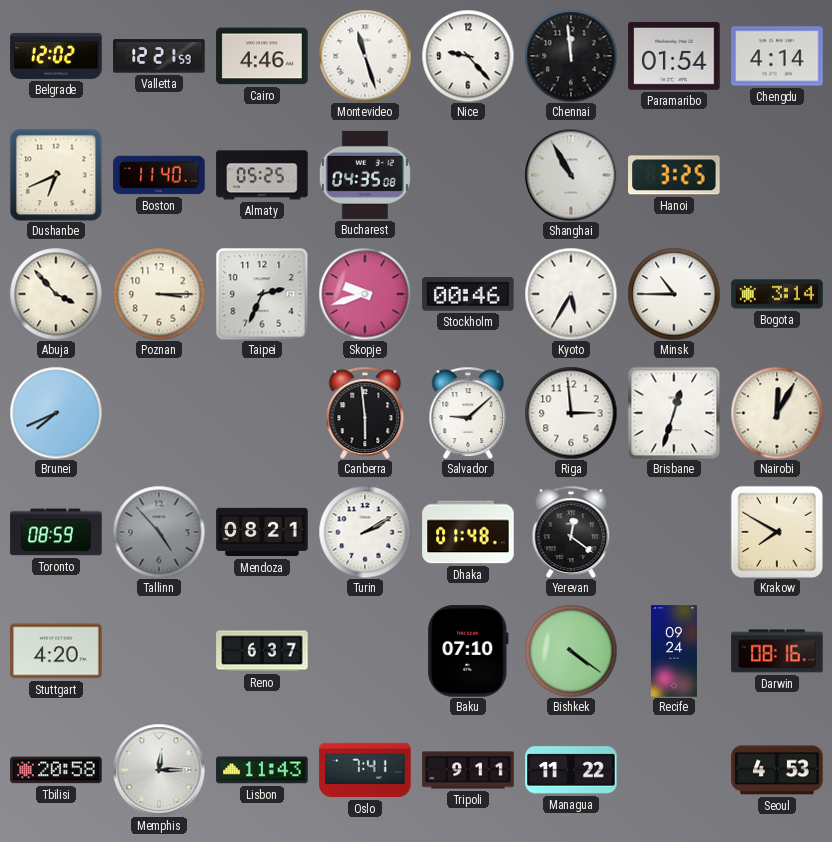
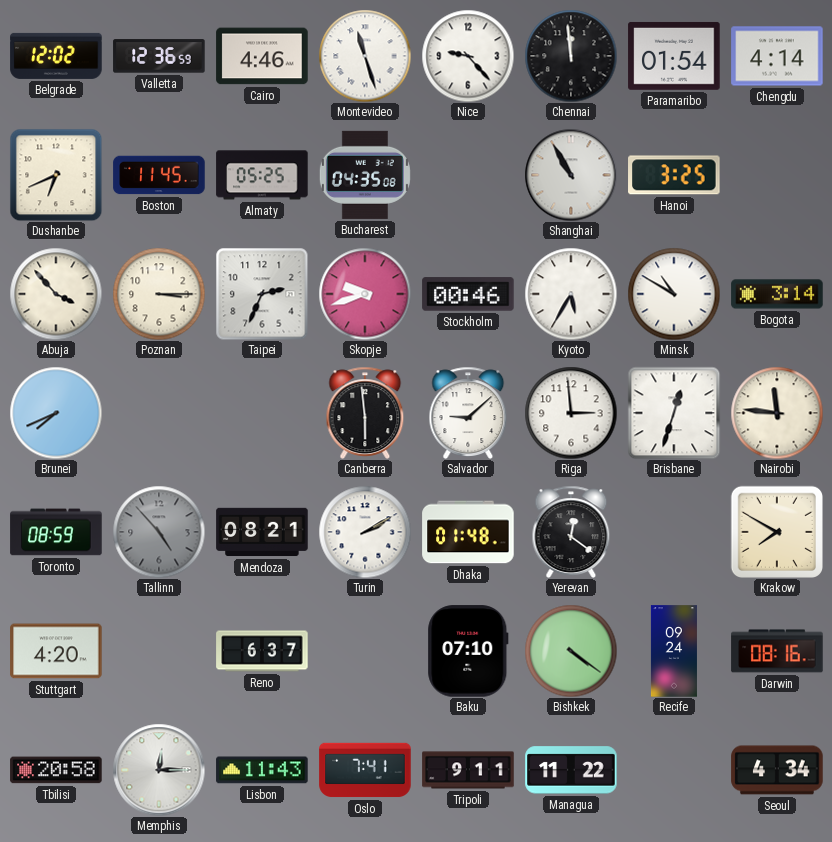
Valletta: 12:21 -> 12:36
Boston: 11:40 -> 11:45
Minsk: 10:45 -> 10:50
Nairobi: 12:05 -> 11:46
Seoul: 4:53 -> 4:34
